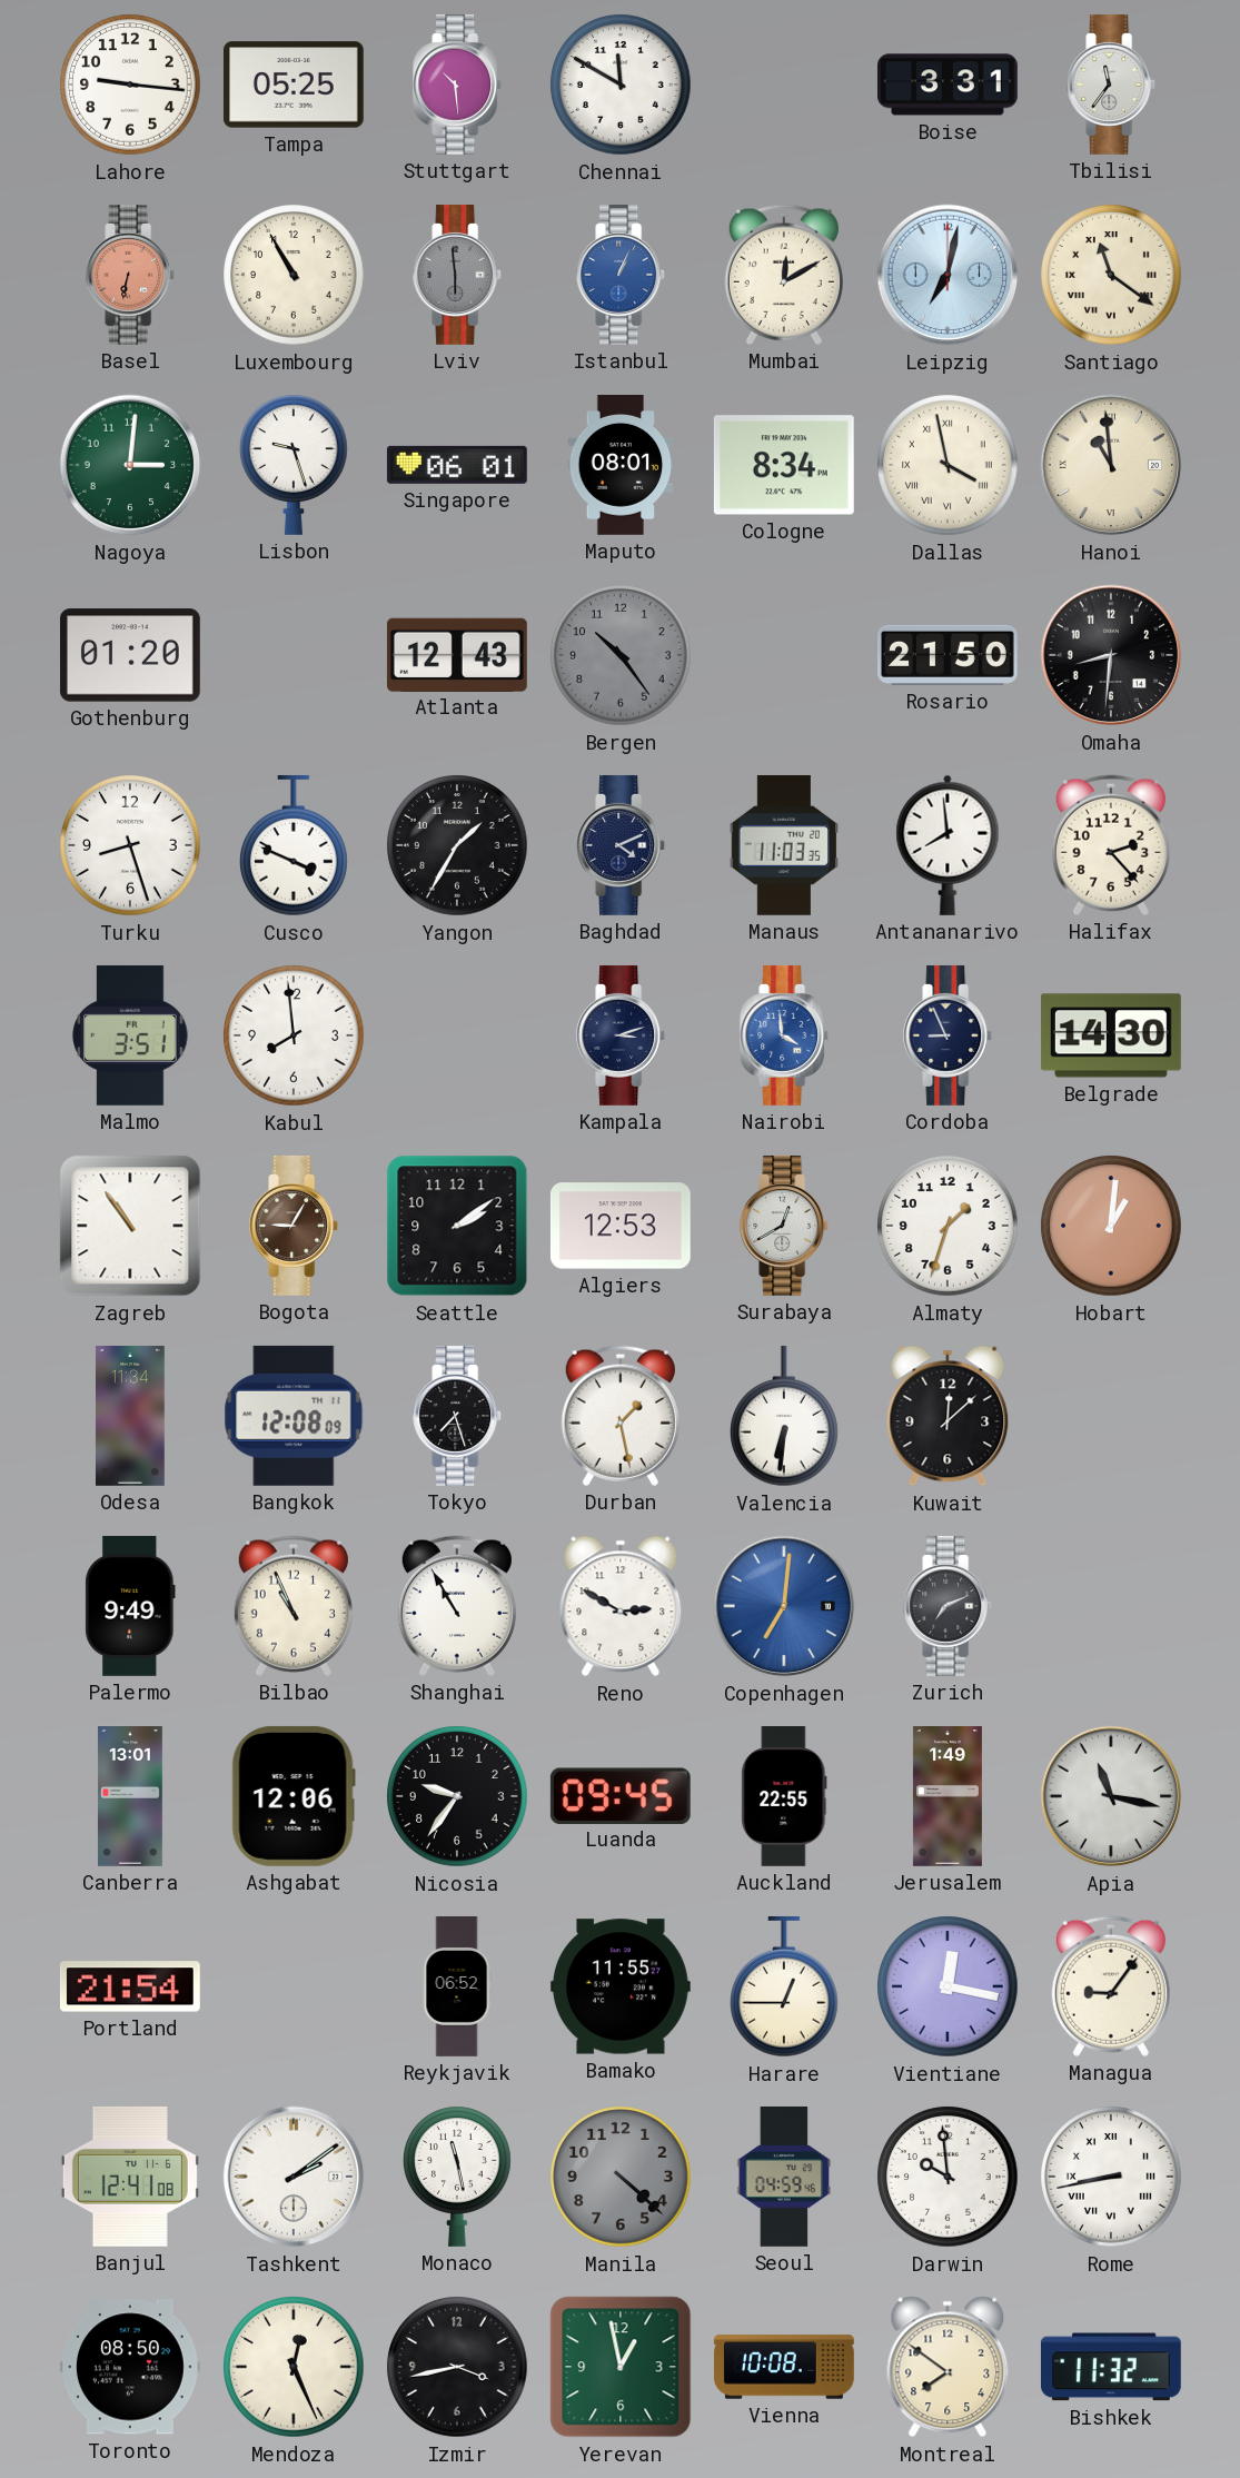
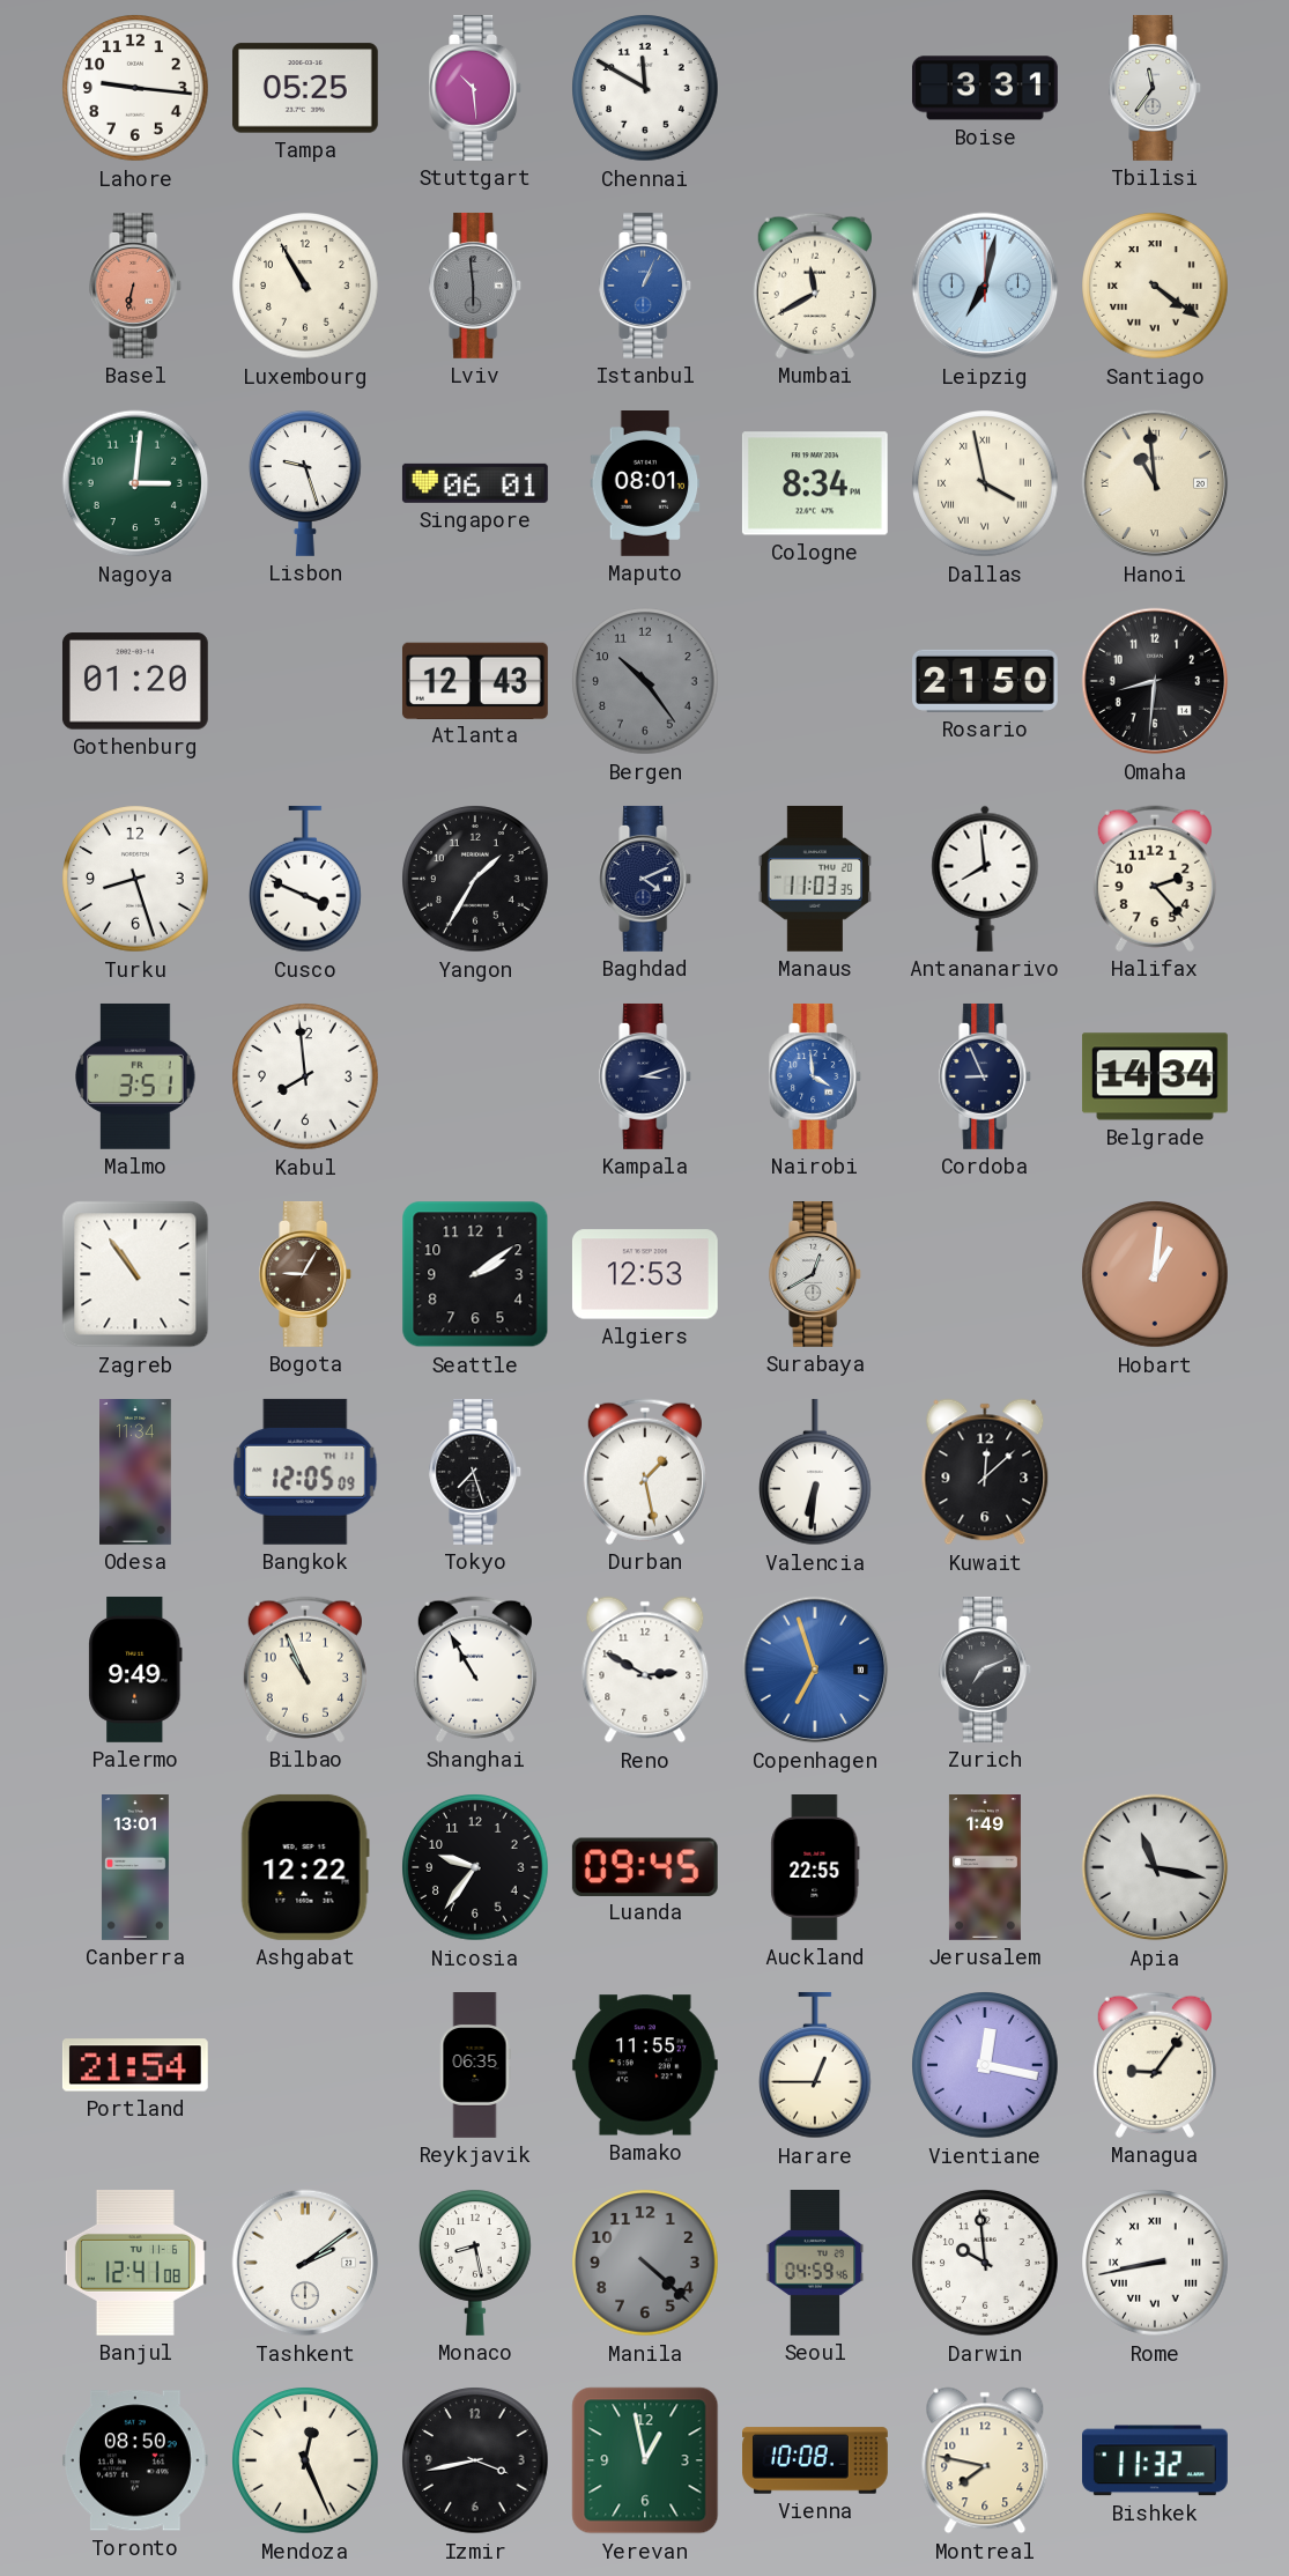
Mumbai: 12:10 -> 11:40
Santiago: 11:21 -> 4:21
Belgrade: 14:30 -> 14:34
Almaty: 1:33 -> none
Bangkok: 12:08 -> 12:05
Copenhagen: 7:01 -> 6:57
Ashgabat: 12:06 -> 12:22
Reykjavik: 06:52 -> 06:35
Monaco: 11:28 -> 8:28
Montreal: 7:51 -> 7:47
